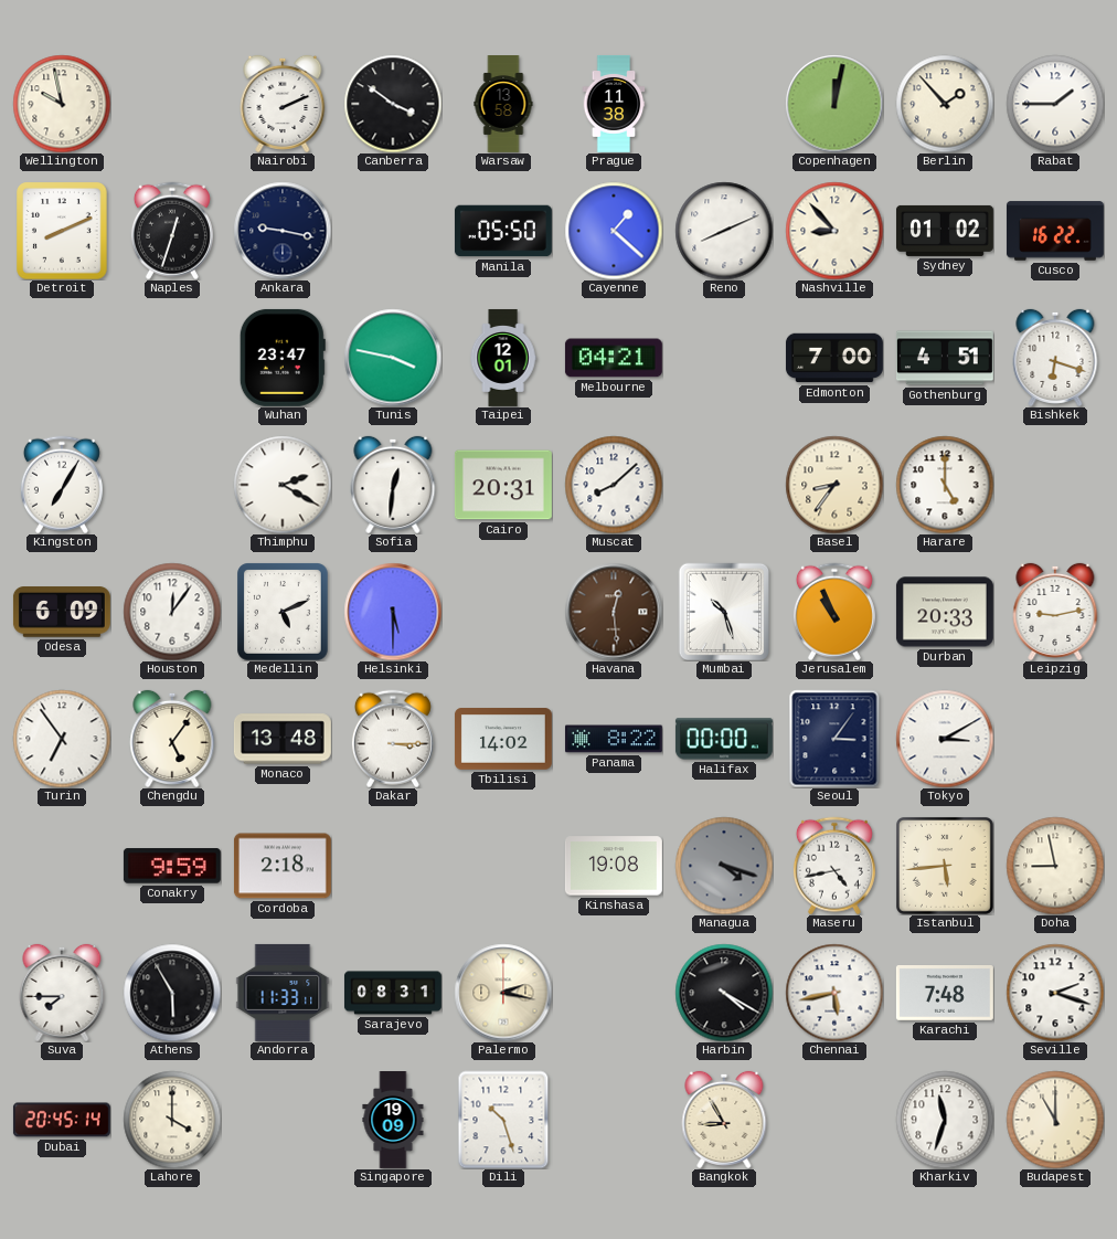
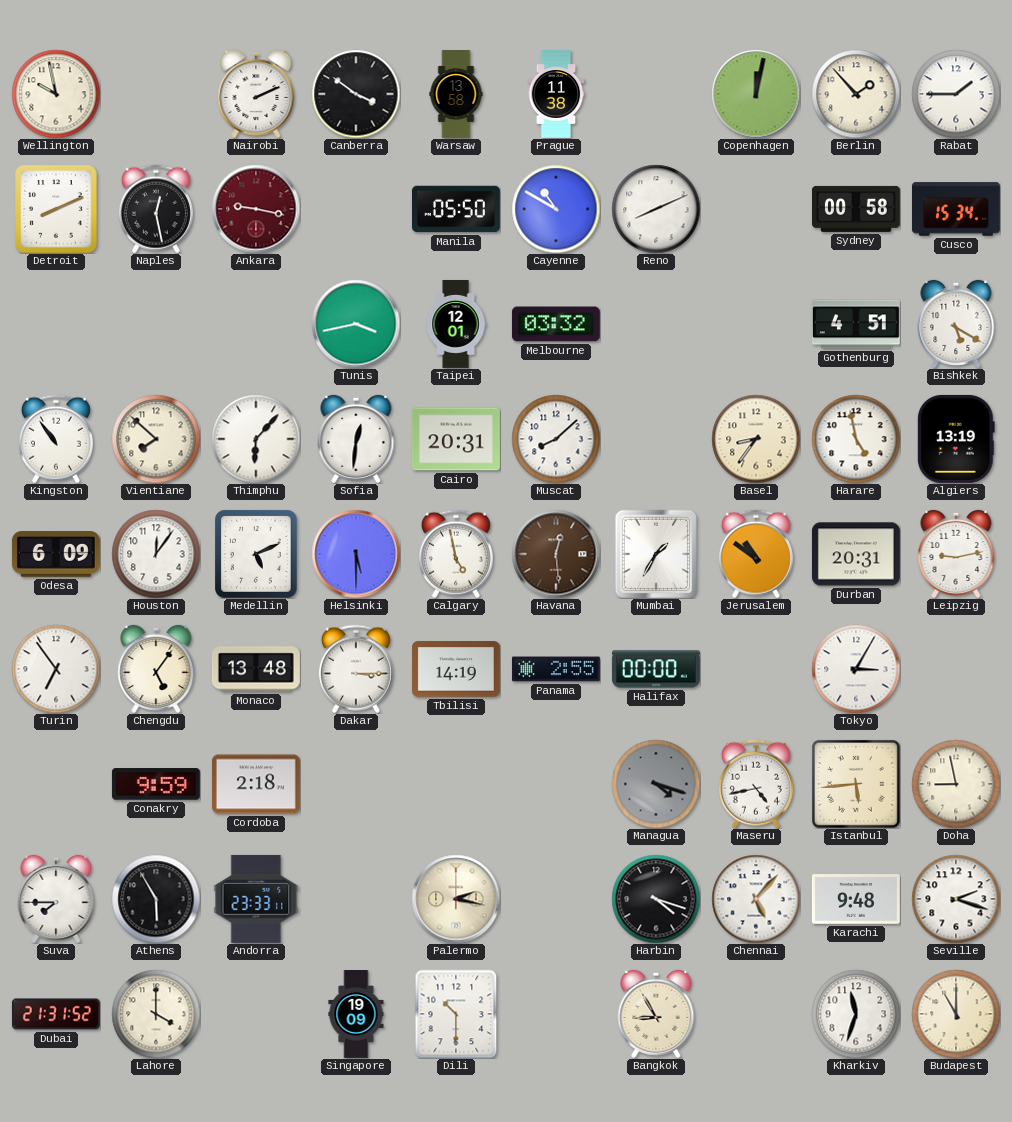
Naples: 12:33 -> 12:28
Ankara dial: navy -> burgundy
Cayenne: 1:22 -> 10:50
Nashville: 8:53 -> none
Sydney: 01:02 -> 00:58
Cusco: 16:22 -> 15:34
Wuhan: 23:47 -> none
Tunis: 3:47 -> 3:43
Melbourne: 04:21 -> 03:32
Edmonton: 7:00 -> none
Bishkek: 6:18 -> 5:20
Kingston: 7:05 -> 10:54
Vientiane: none -> 7:52
Thimphu: 2:20 -> 6:07
Harare: 5:00 -> 4:58
Algiers: none -> 13:19
Calgary: none -> 4:58
Mumbai: 10:27 -> 1:35
Jerusalem: 10:56 -> 10:51
Durban: 20:33 -> 20:31
Tbilisi: 14:02 -> 14:19
Panama: 8:22 -> 2:55
Seoul: 3:06 -> none
Tokyo: 3:10 -> 3:05
Kinshasa: 19:08 -> none
Andorra: 11:33 -> 23:33
Sarajevo: 08:31 -> none
Harbin: 4:20 -> 4:18
Chennai: 5:43 -> 5:07
Karachi: 7:48 -> 9:48
Dubai: 20:45 -> 21:31
Dili: 10:27 -> 10:30
